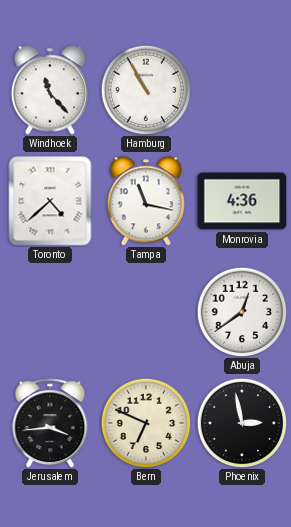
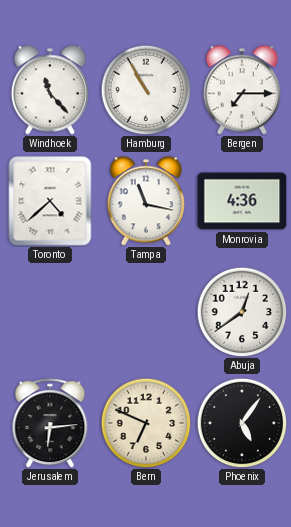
Bergen: none -> 7:15
Jerusalem: 3:44 -> 6:14
Phoenix: 2:58 -> 5:06
